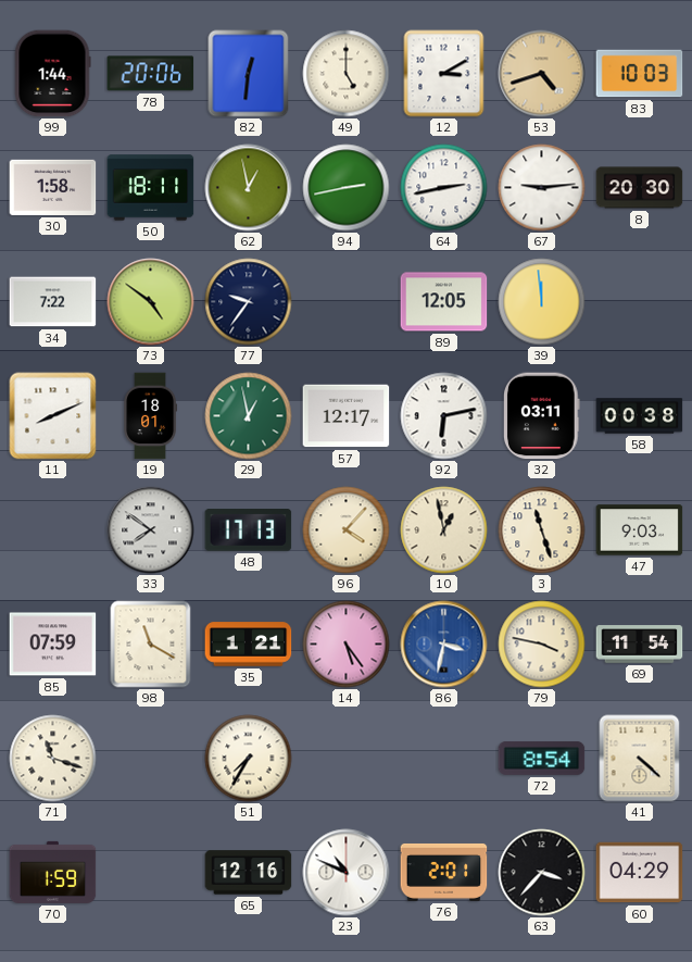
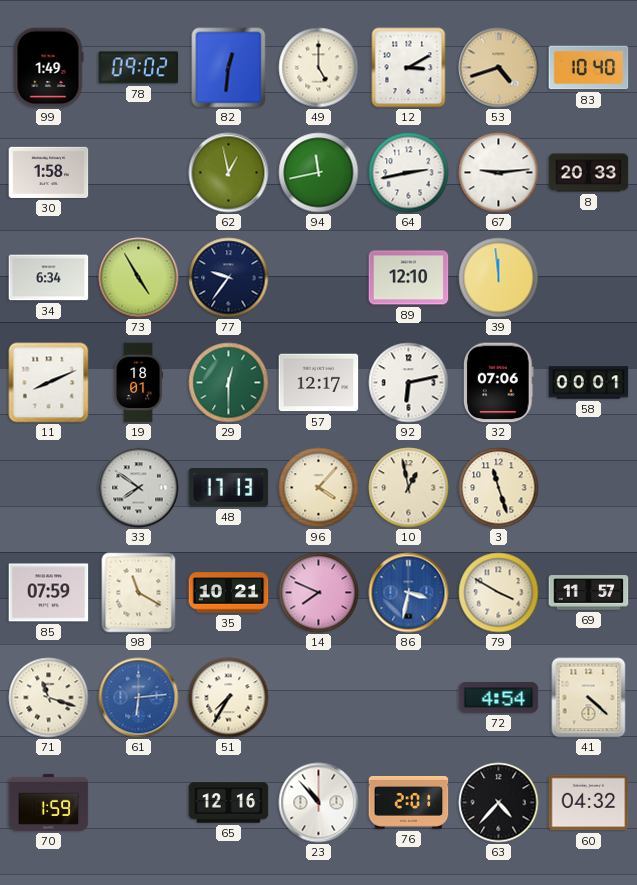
99: 1:44 -> 1:49
78: 20:06 -> 09:02
83: 10:03 -> 10:40
50: 18:11 -> none
94: 2:43 -> 11:43
8: 20:30 -> 20:33
34: 7:22 -> 6:34
73: 4:51 -> 4:55
89: 12:05 -> 12:10
29: 12:58 -> 12:30
32: 03:11 -> 07:06
58: 00:38 -> 00:01
47: 9:03 -> none
35: 1:21 -> 10:21
14: 5:24 -> 7:49
79: 3:47 -> 3:50
69: 11:54 -> 11:57
61: none -> 6:14
72: 8:54 -> 4:54
23: 10:49 -> 10:53
63: 3:37 -> 4:37
60: 04:29 -> 04:32
